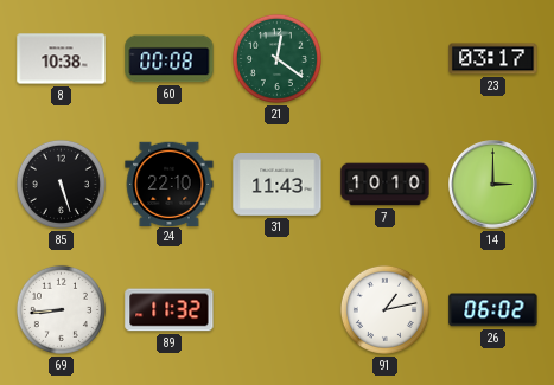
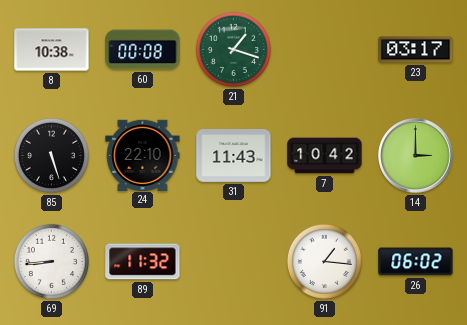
21: 12:21 -> 1:18
7: 10:10 -> 10:42
91: 1:13 -> 1:16
